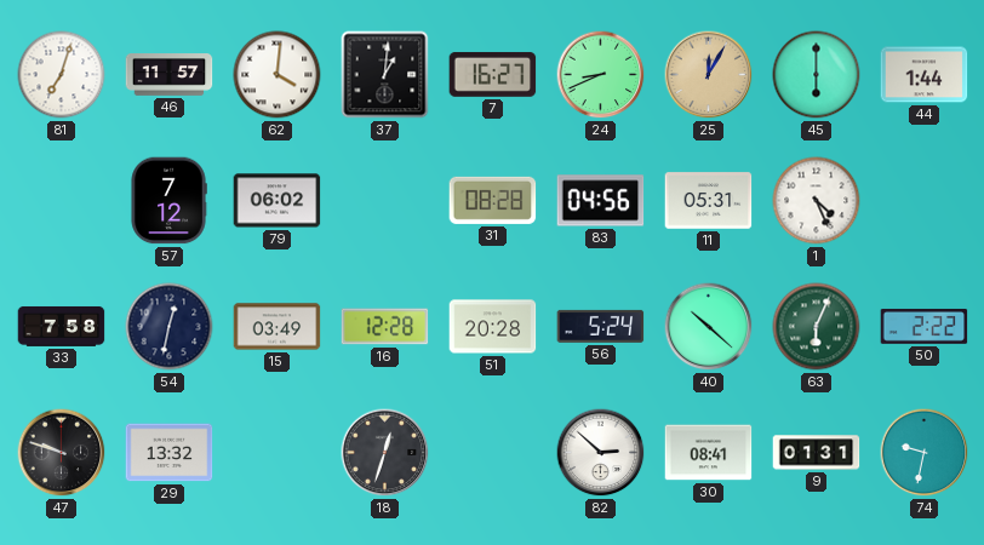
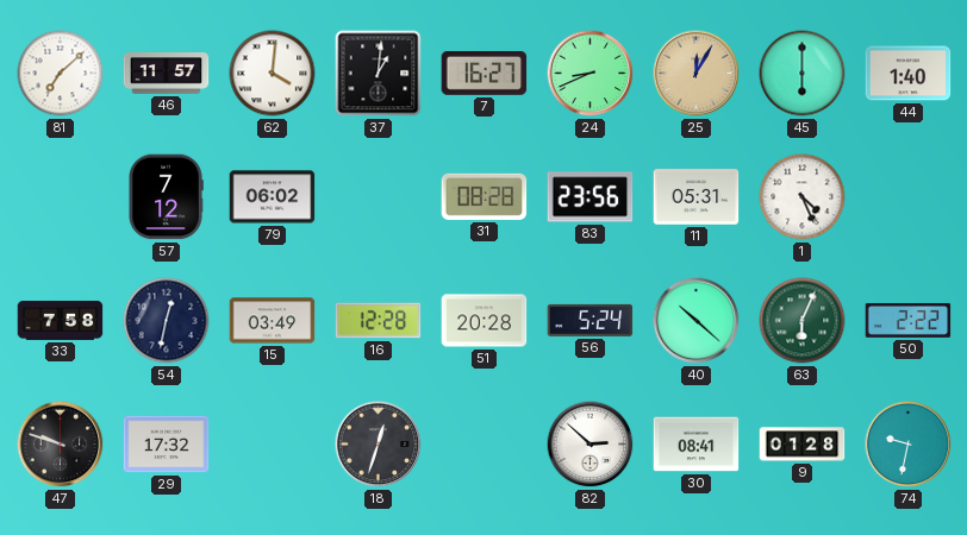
81: 7:03 -> 7:08
44: 1:44 -> 1:40
83: 04:56 -> 23:56
29: 13:32 -> 17:32
9: 01:31 -> 01:28
